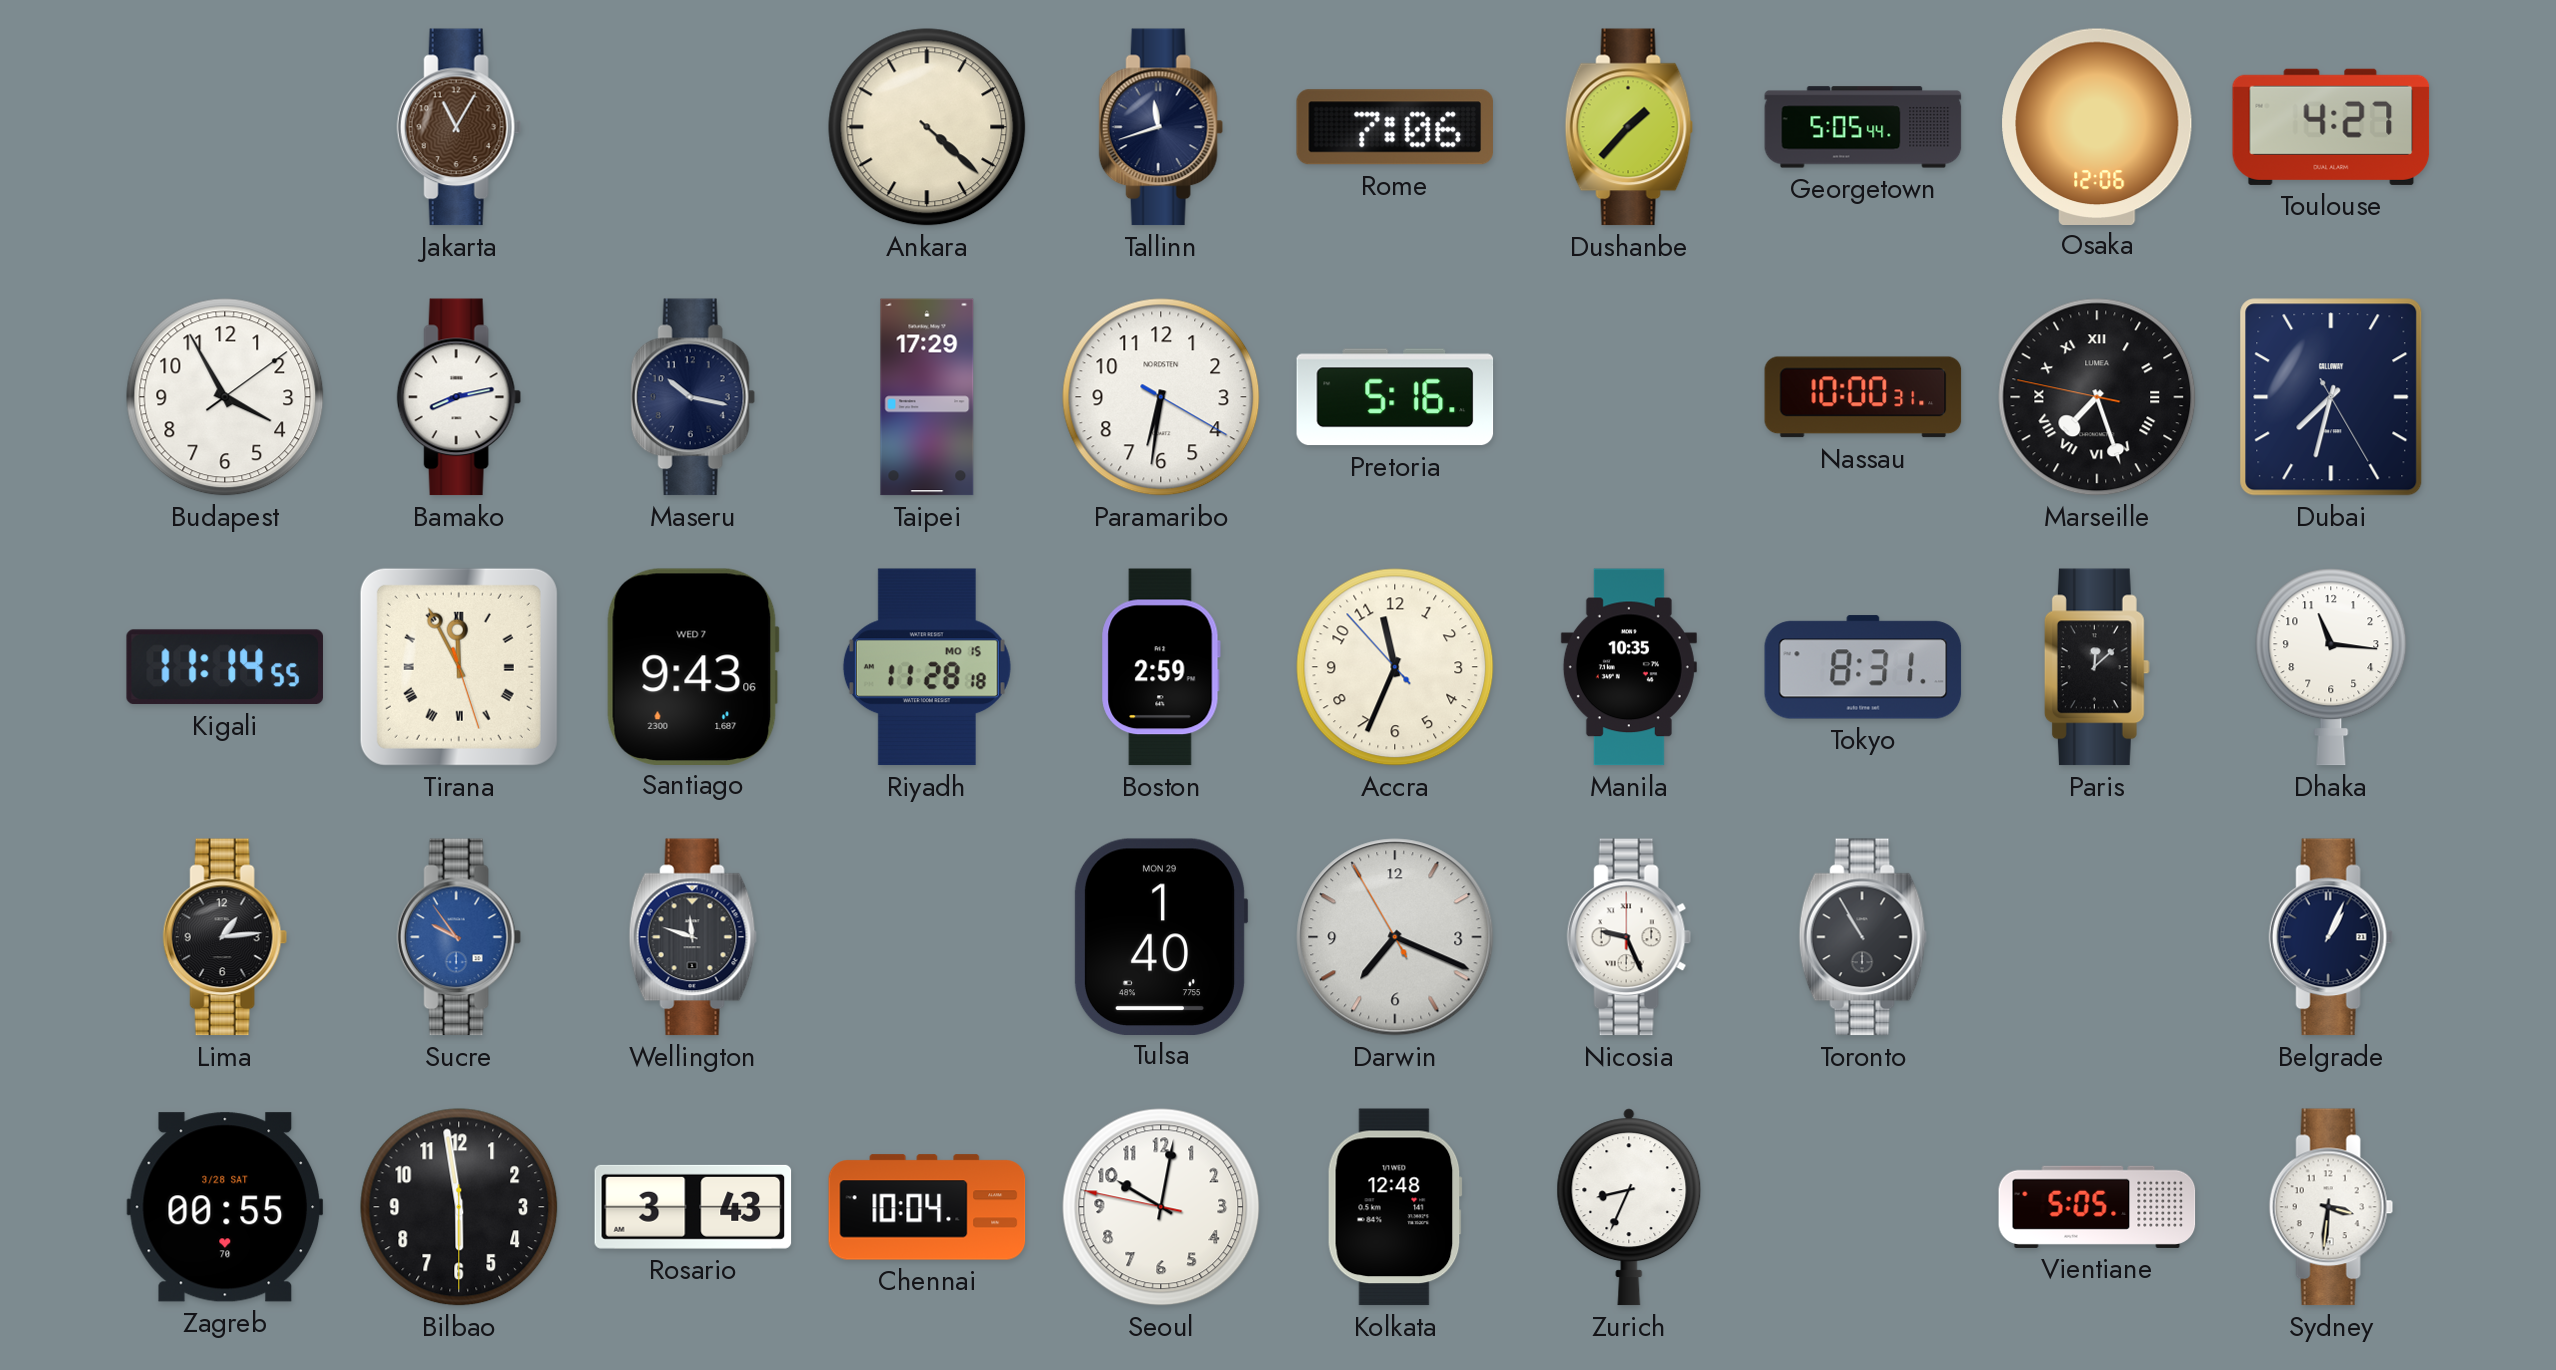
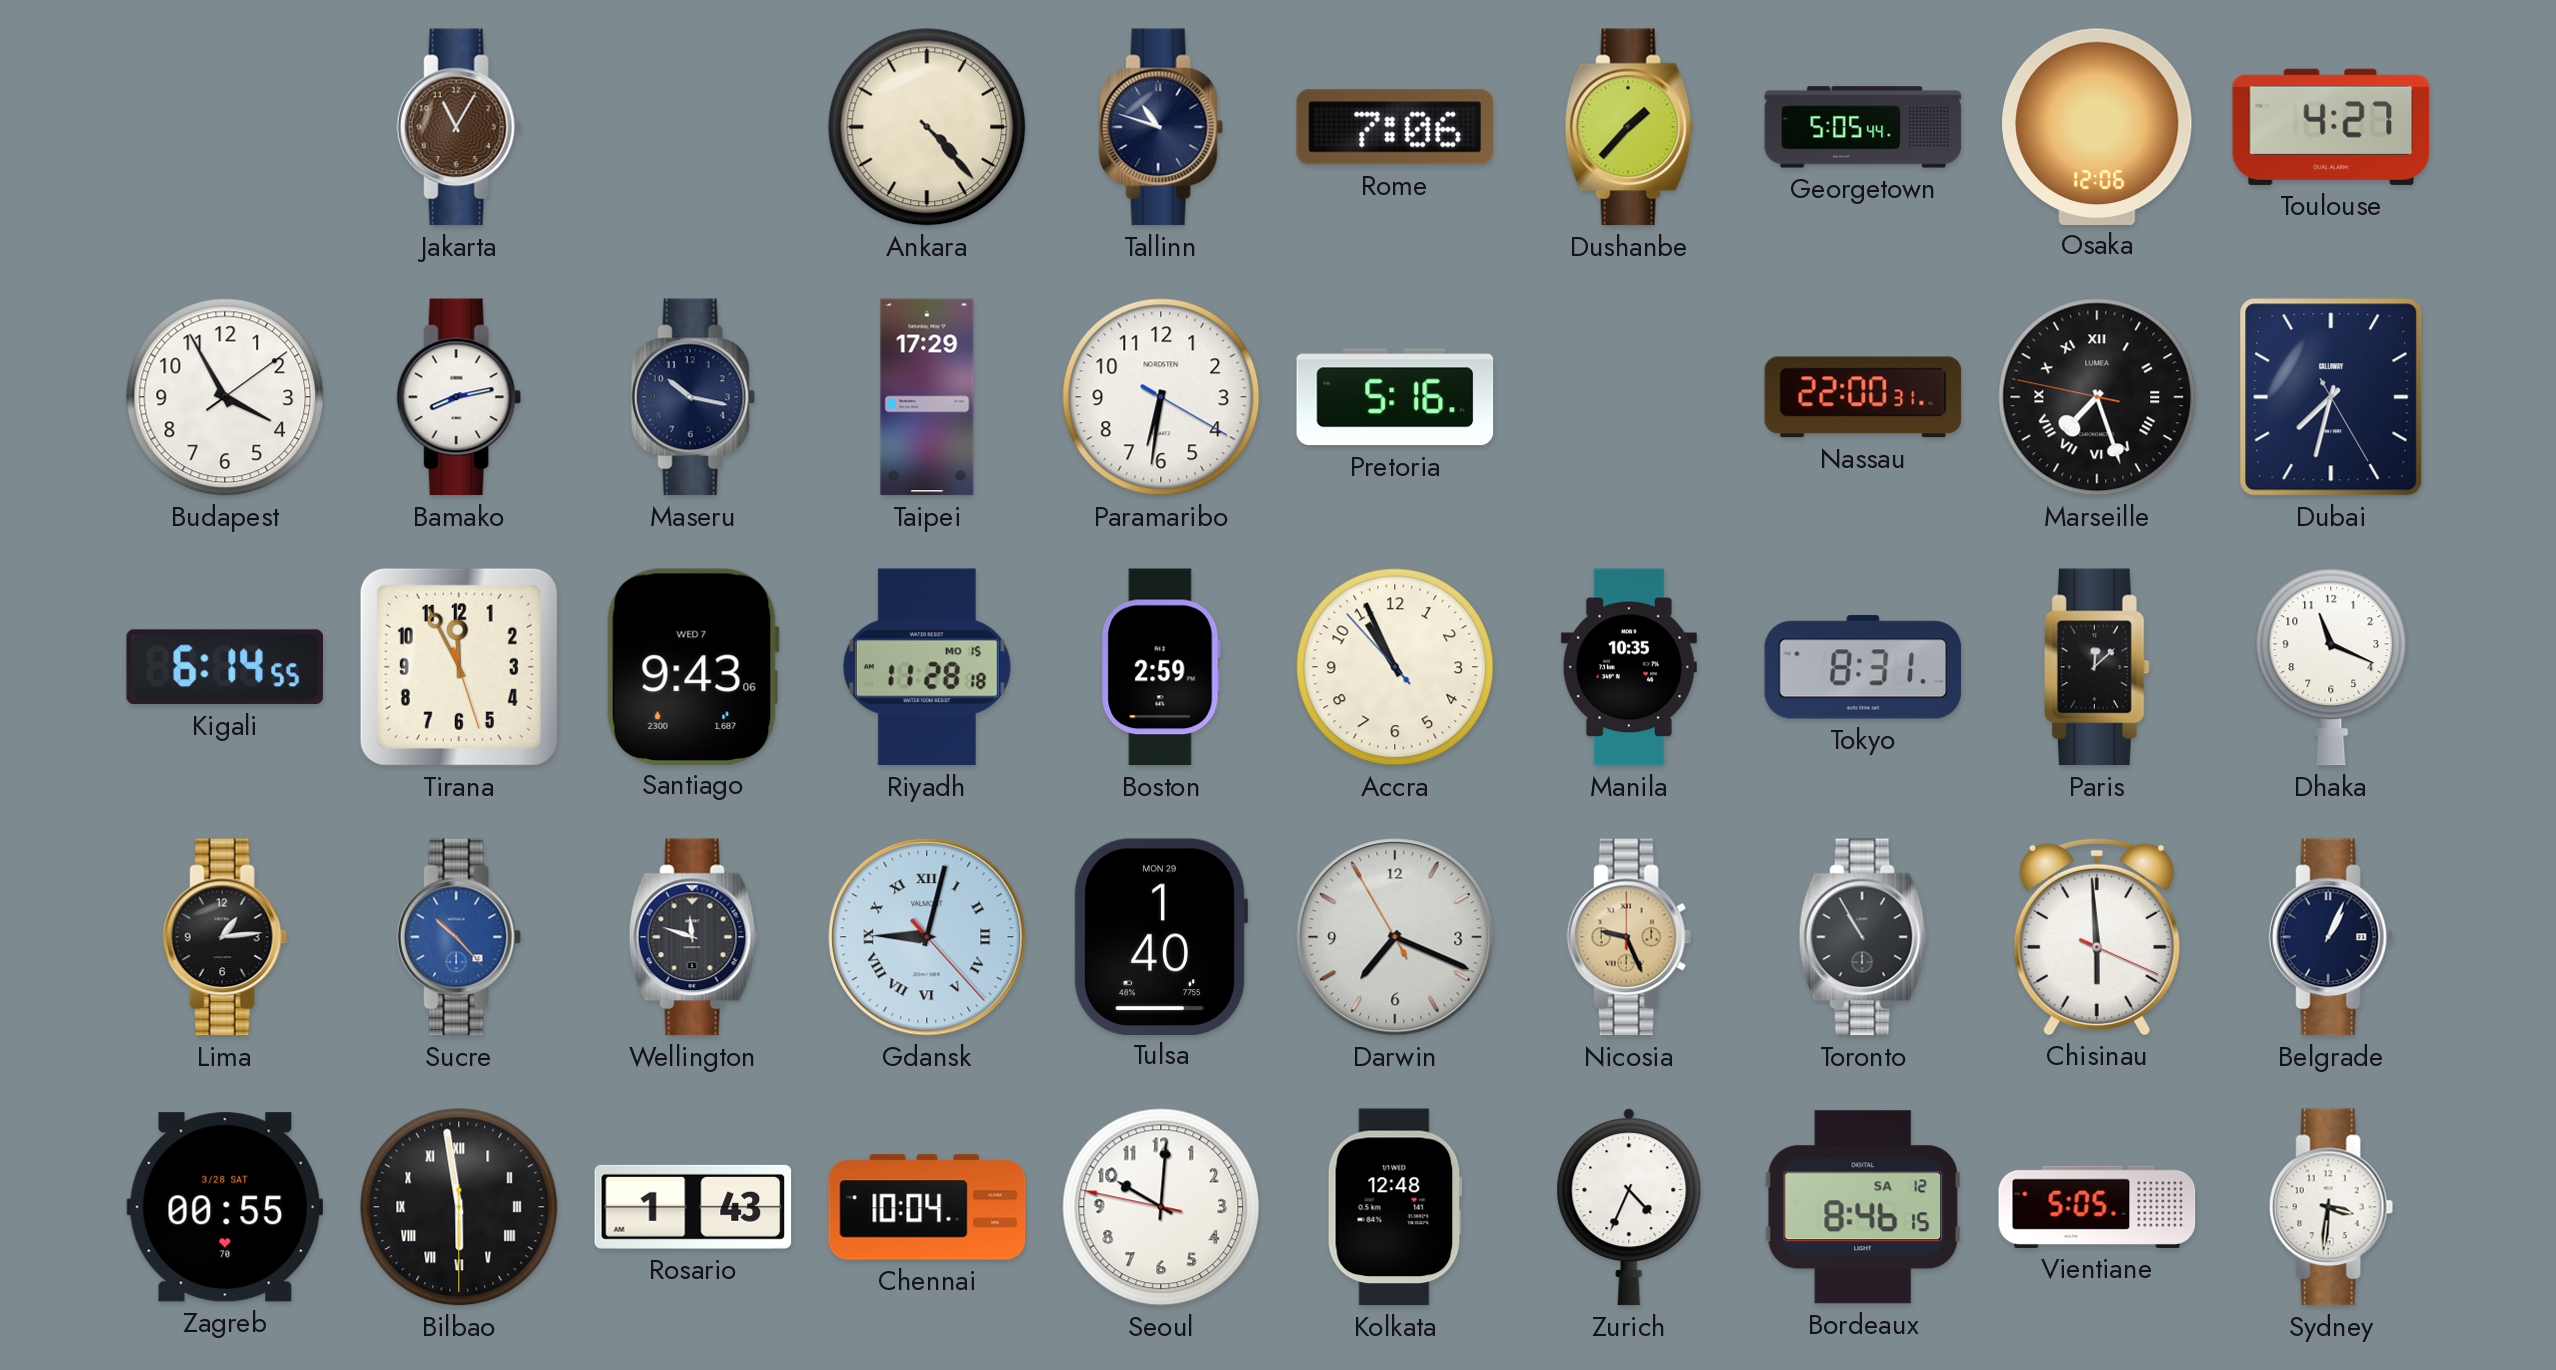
Ankara: 4:22 -> 4:23
Tallinn: 11:42 -> 10:48
Nassau: 10:00 -> 22:00
Kigali: 11:14 -> 6:14
Tirana numerals: Roman -> Arabic
Accra: 11:33 -> 10:55
Dhaka: 11:16 -> 11:19
Sucre: 9:54 -> 10:23
Gdansk: none -> 9:02
Nicosia dial: white -> champagne
Chisinau: none -> 5:59
Bilbao numerals: Arabic -> Roman
Rosario: 3:43 -> 1:43
Seoul: 10:01 -> 10:00
Zurich: 8:34 -> 4:34
Bordeaux: none -> 8:46
